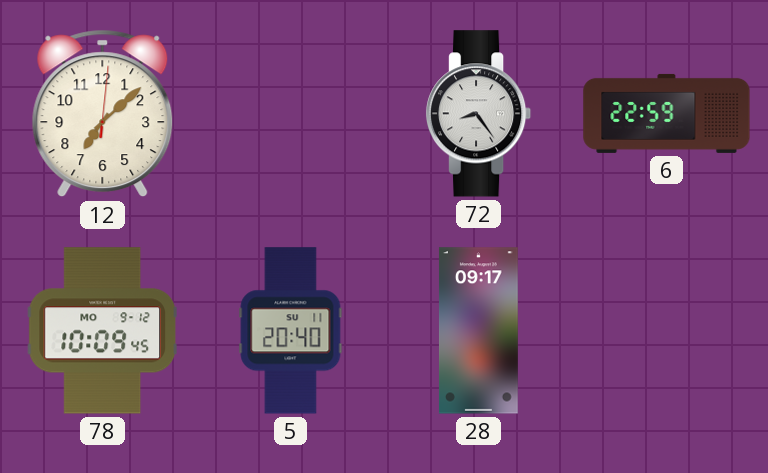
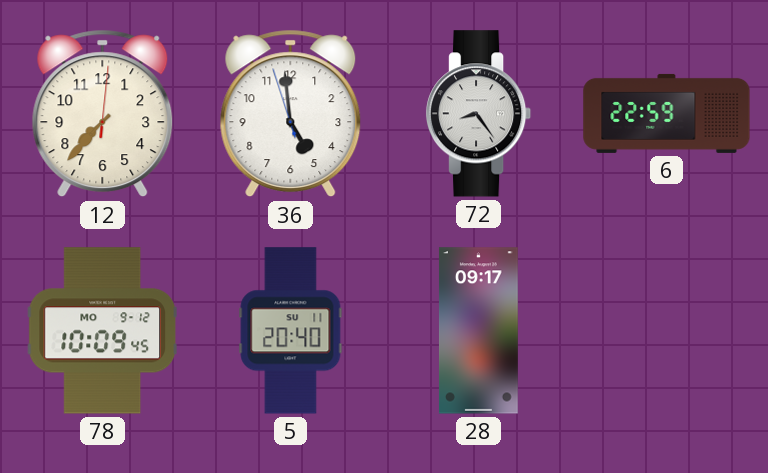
12: 7:08 -> 7:37
36: none -> 4:58
